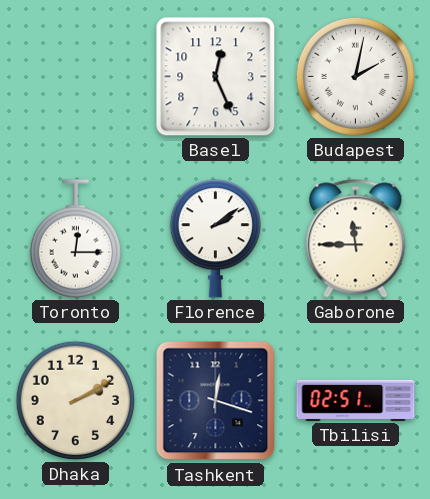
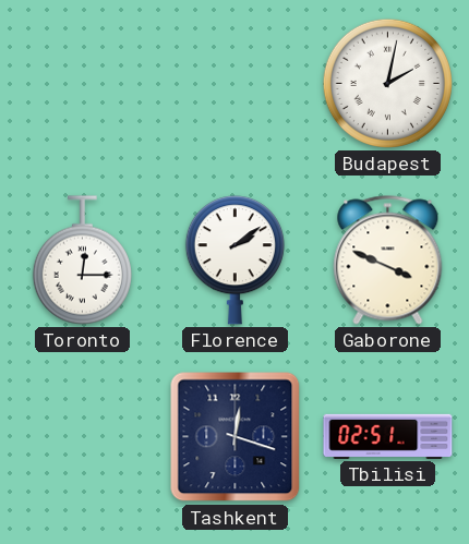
Basel: 12:26 -> none
Gaborone: 11:45 -> 3:49
Dhaka: 2:10 -> none
